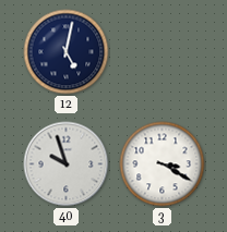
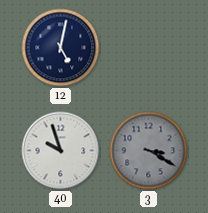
3 dial: white -> grey
